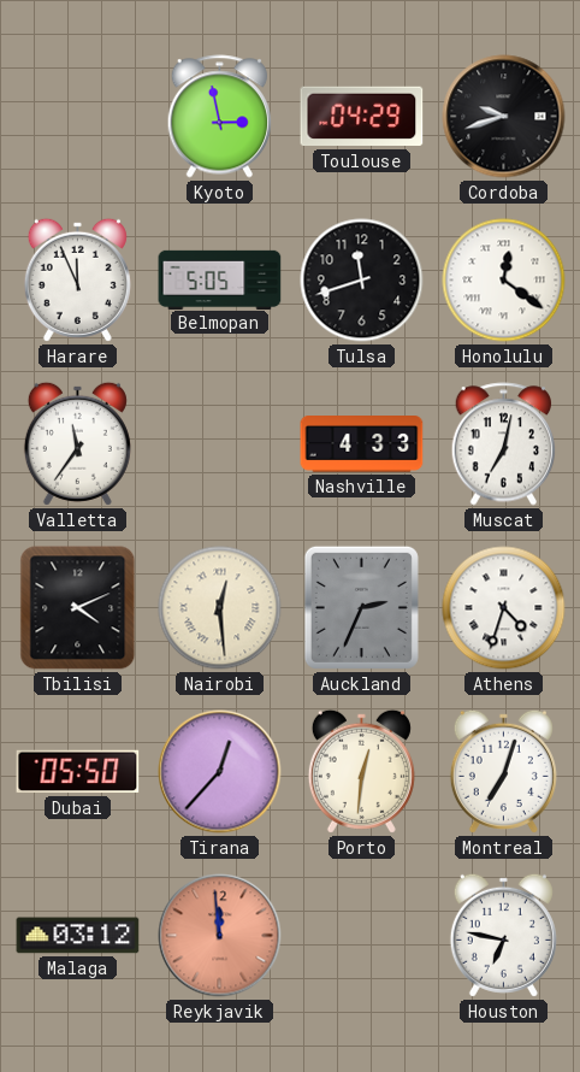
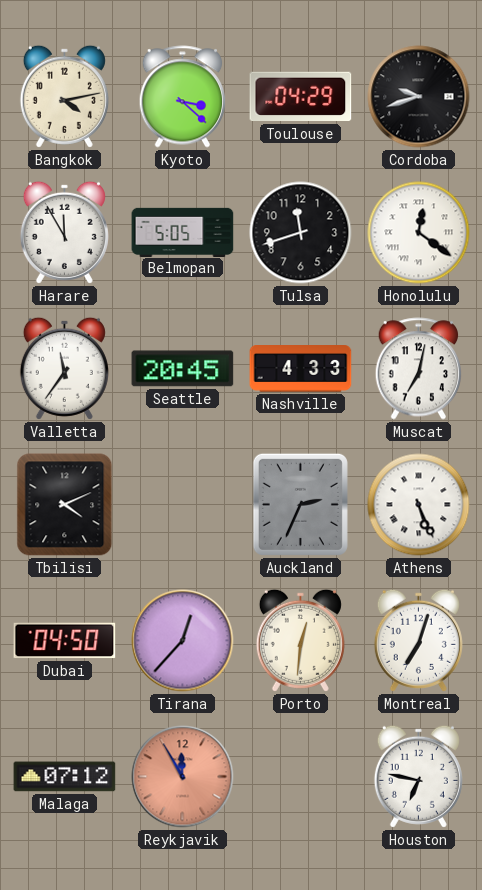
Bangkok: none -> 4:13
Kyoto: 2:58 -> 3:22
Harare: 11:56 -> 11:55
Seattle: none -> 20:45
Nairobi: 12:29 -> none
Athens: 4:33 -> 5:26
Dubai: 05:50 -> 04:50
Malaga: 03:12 -> 07:12
Reykjavik: 11:59 -> 11:55
